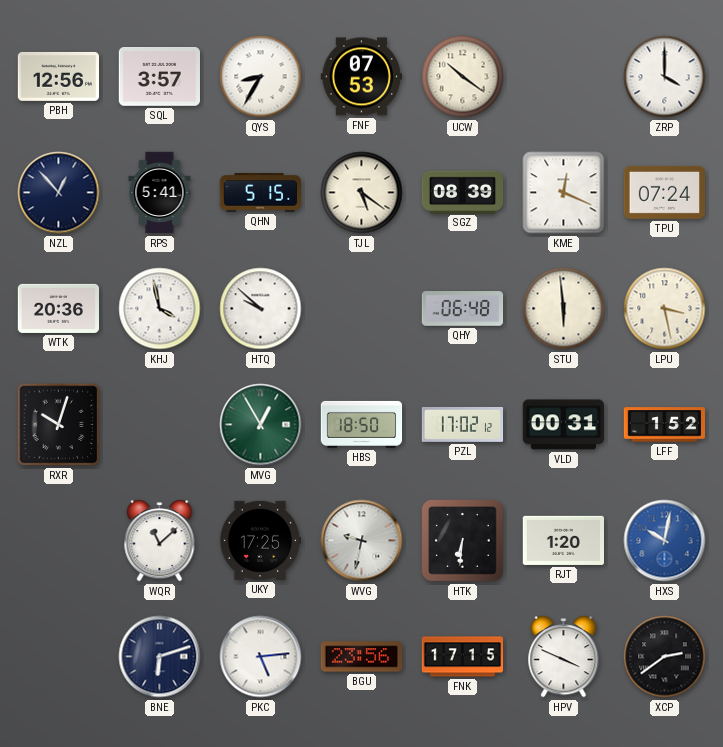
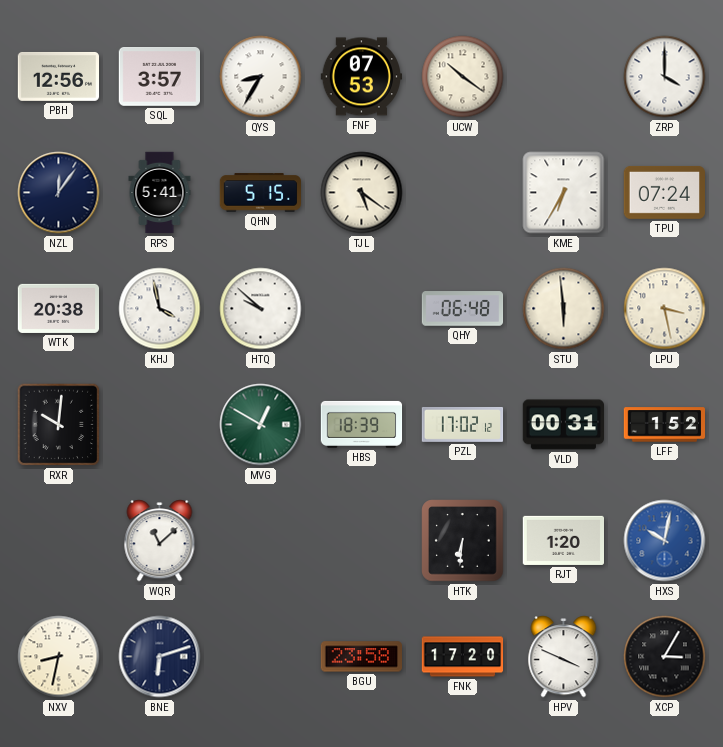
NZL: 12:53 -> 12:06
SGZ: 08:39 -> none
KME: 12:19 -> 6:35
WTK: 20:36 -> 20:38
RXR: 10:03 -> 10:01
MVG: 12:55 -> 12:50
HBS: 18:50 -> 18:39
UKY: 17:25 -> none
WVG: 9:32 -> none
NXV: none -> 8:32
PKC: 5:14 -> none
BGU: 23:56 -> 23:58
FNK: 17:15 -> 17:20
XCP: 2:39 -> 3:05
